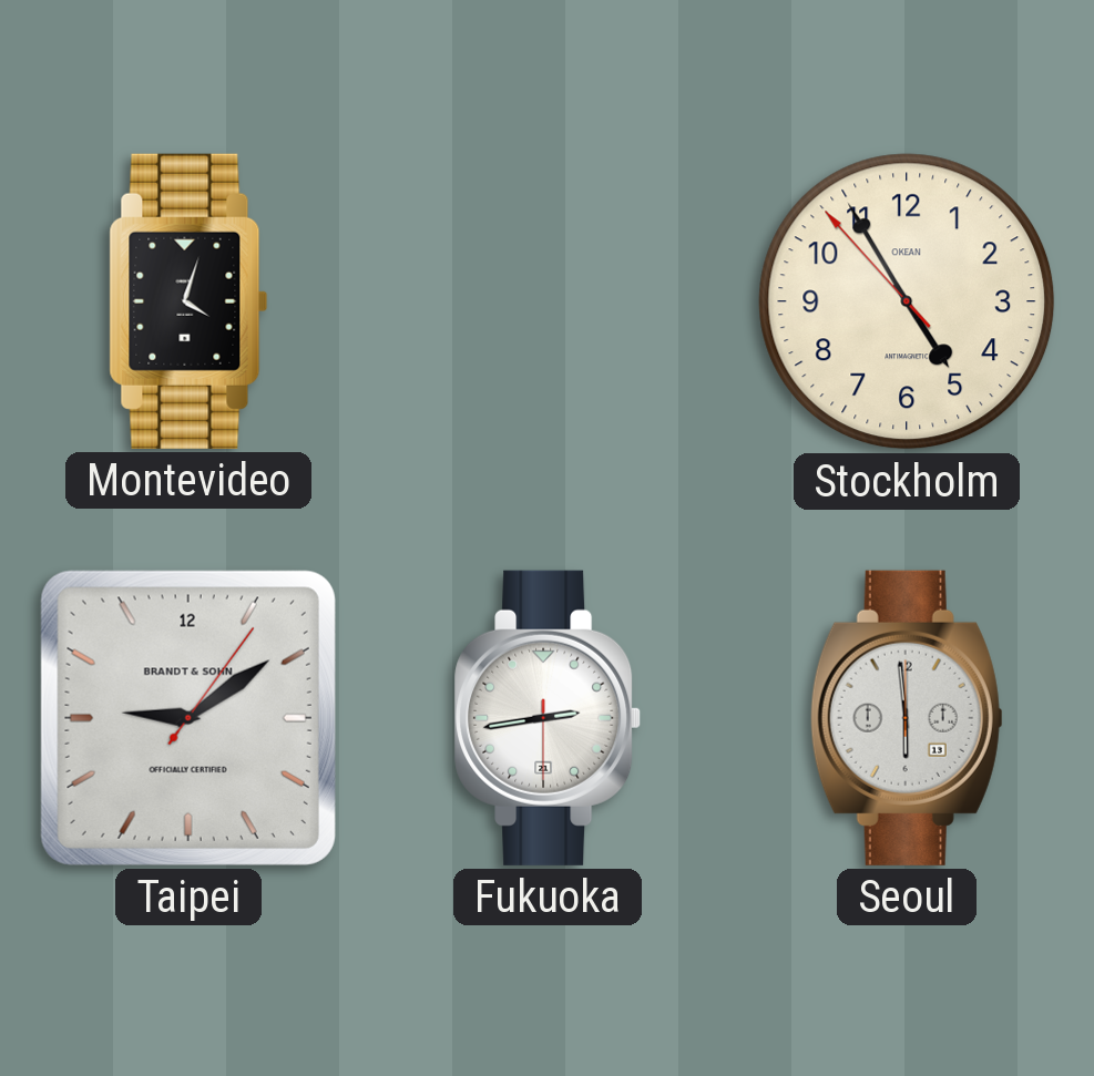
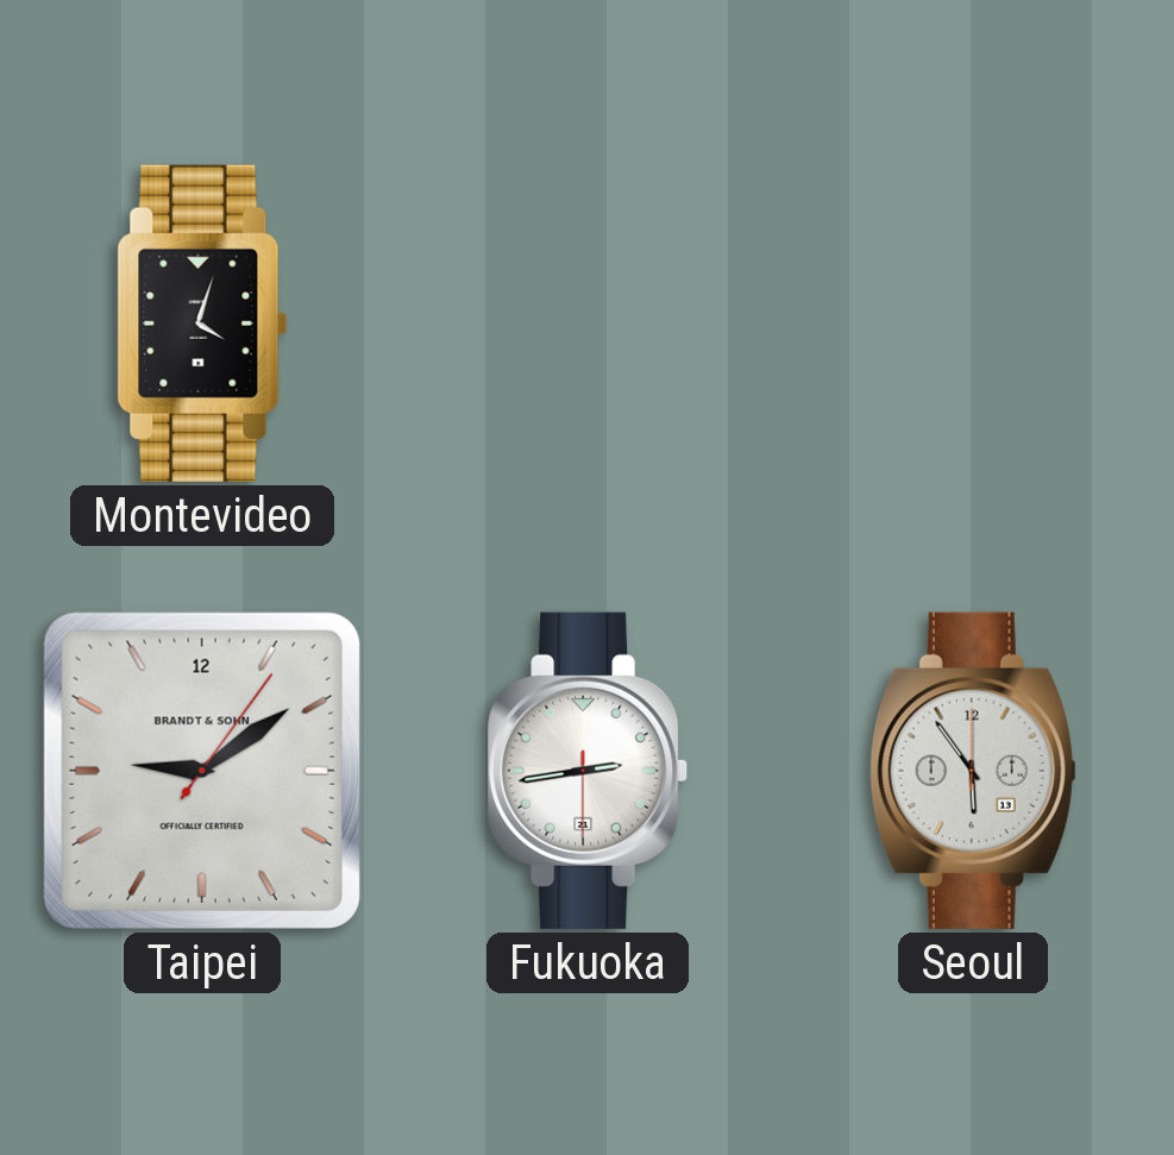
Stockholm: 4:54 -> none
Seoul: 5:59 -> 5:54
